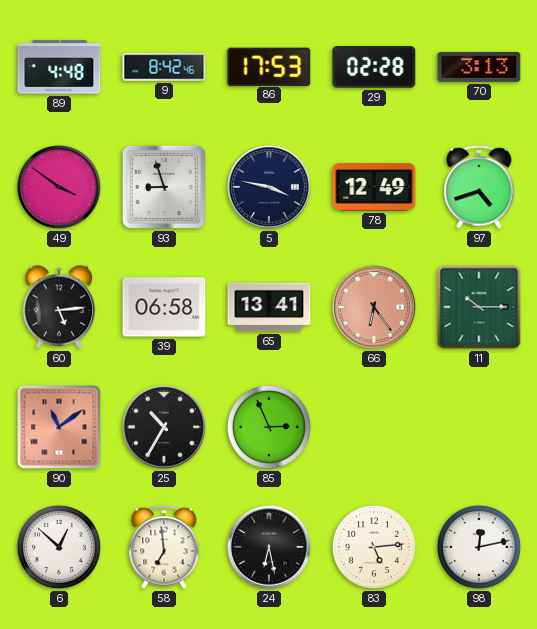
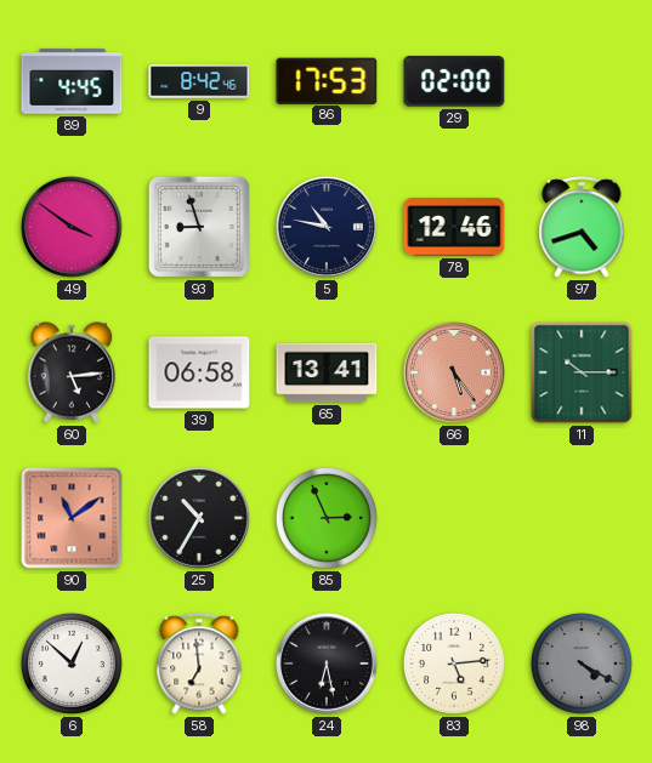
89: 4:48 -> 4:45
29: 02:28 -> 02:00
70: 3:13 -> none
5: 3:47 -> 10:47
78: 12:49 -> 12:46
66: 6:24 -> 5:24
98: 12:13 -> 4:20
98 dial: white -> grey
